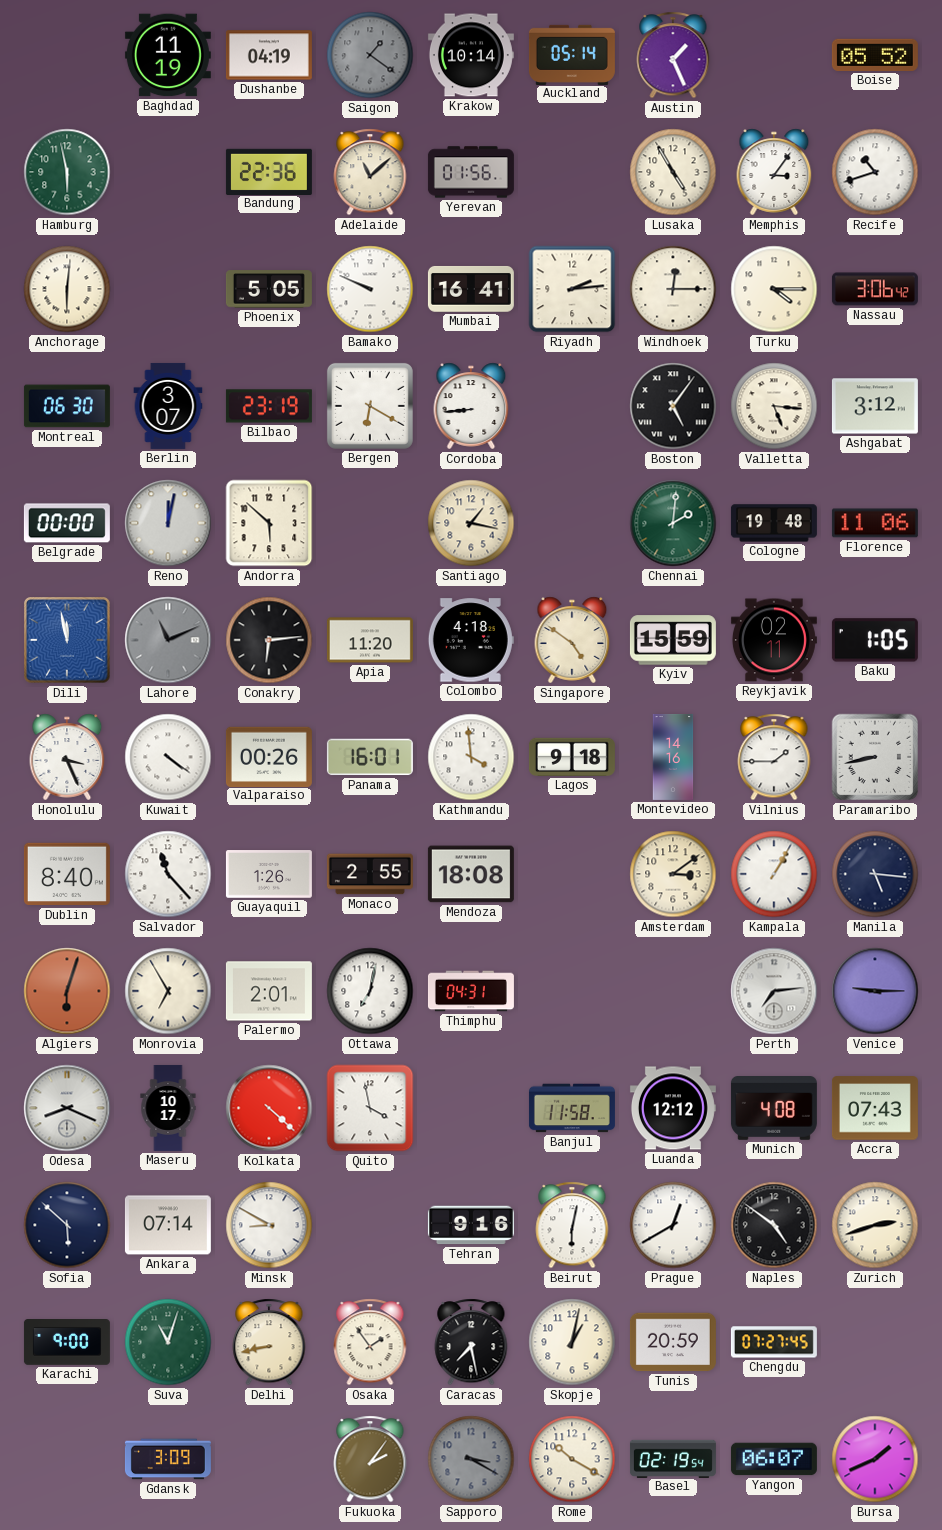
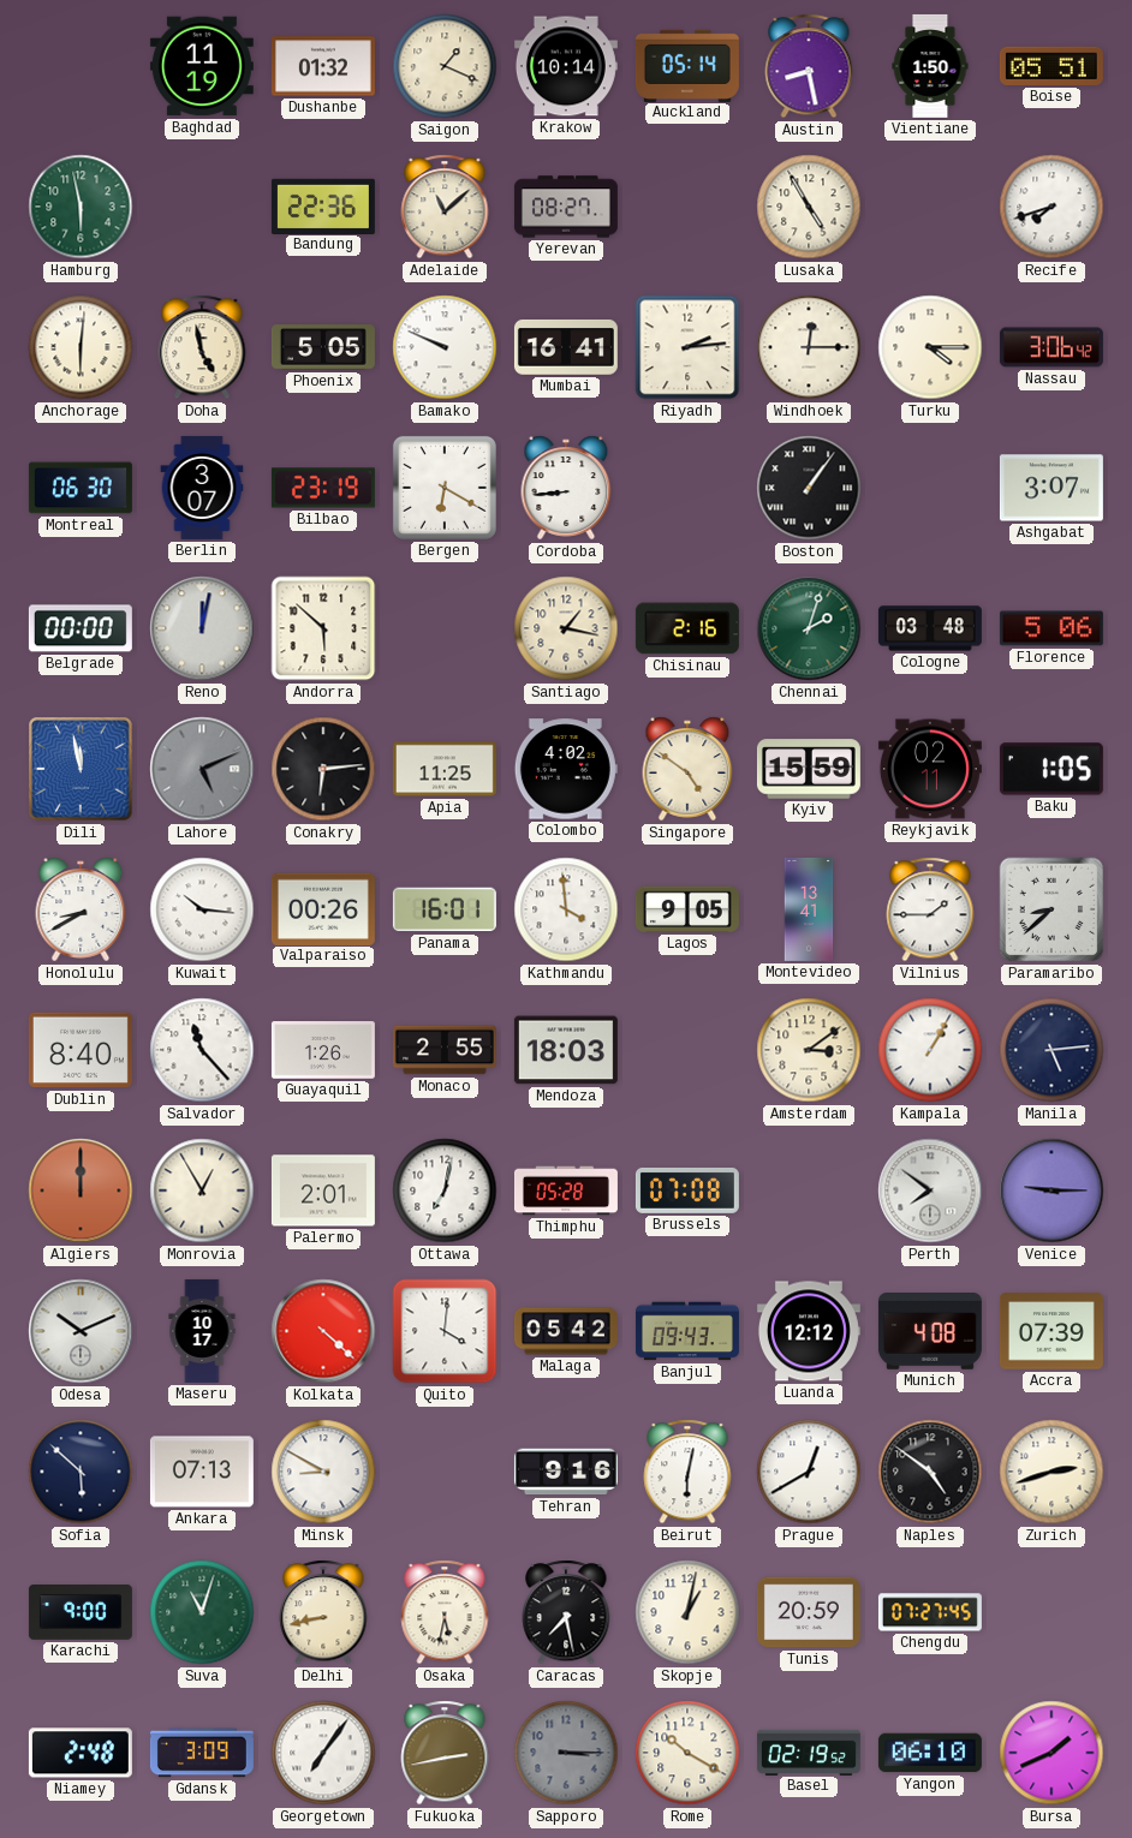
Dushanbe: 04:19 -> 01:32
Saigon: 1:21 -> 1:19
Saigon dial: grey -> cream
Austin: 1:26 -> 8:28
Vientiane: none -> 1:50
Boise: 05:52 -> 05:51
Yerevan: 01:56 -> 08:27
Memphis: 3:06 -> none
Recife: 10:42 -> 7:42
Doha: none -> 4:58
Boston: 5:06 -> 1:06
Valletta: 5:16 -> none
Ashgabat: 3:12 -> 3:07
Chisinau: none -> 2:16
Chennai: 2:01 -> 2:03
Cologne: 19:48 -> 03:48
Florence: 11:06 -> 5:06
Lahore: 11:11 -> 5:11
Apia: 11:20 -> 11:25
Colombo: 4:18 -> 4:02
Honolulu: 3:26 -> 8:40
Kuwait: 4:21 -> 10:16
Lagos: 9:18 -> 9:05
Montevideo: 14:16 -> 13:41
Paramaribo: 8:43 -> 8:38
Mendoza: 18:08 -> 18:03
Manila: 5:16 -> 5:14
Algiers: 6:03 -> 12:00
Monrovia: 6:55 -> 12:55
Thimphu: 04:31 -> 05:28
Brussels: none -> 07:08
Perth: 7:14 -> 7:51
Odesa: 8:19 -> 10:11
Quito: 3:58 -> 4:01
Malaga: none -> 05:42
Banjul: 11:58 -> 09:43
Accra: 07:43 -> 07:39
Ankara: 07:14 -> 07:13
Osaka: 1:54 -> 5:32
Niamey: none -> 2:48
Georgetown: none -> 7:06
Fukuoka: 2:06 -> 2:43
Sapporo: 3:20 -> 3:15
Basel: 02:19:54 -> 02:19:52
Yangon: 06:07 -> 06:10
